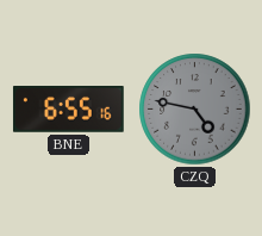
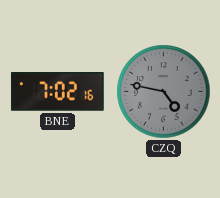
BNE: 6:55 -> 7:02
